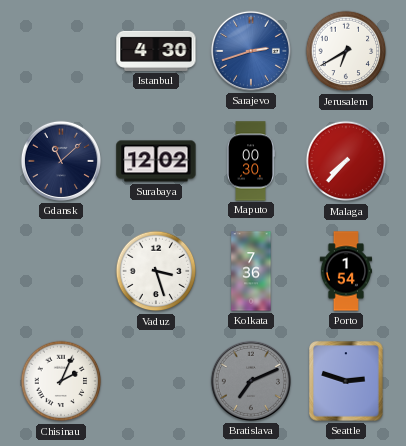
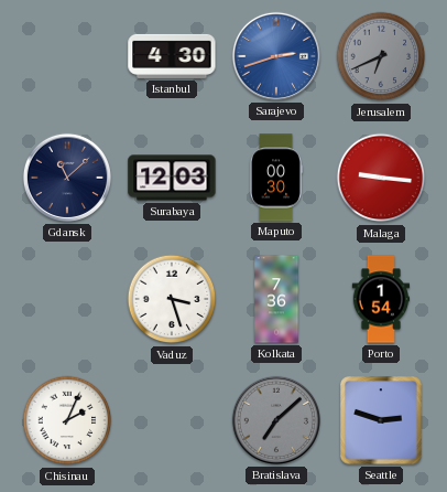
Jerusalem: 6:40 -> 6:41
Jerusalem dial: white -> grey
Surabaya: 12:02 -> 12:03
Malaga: 7:37 -> 9:16
Bratislava: 7:11 -> 7:08
